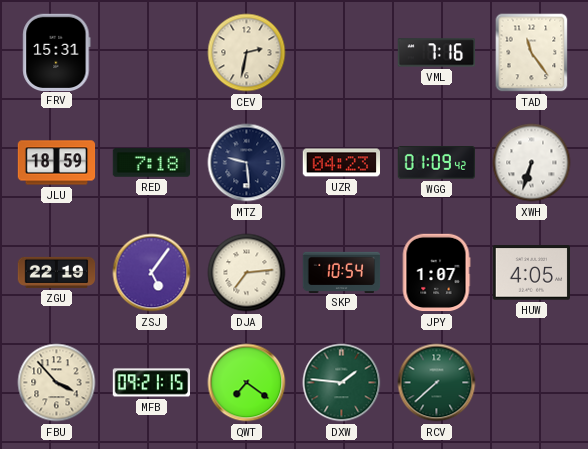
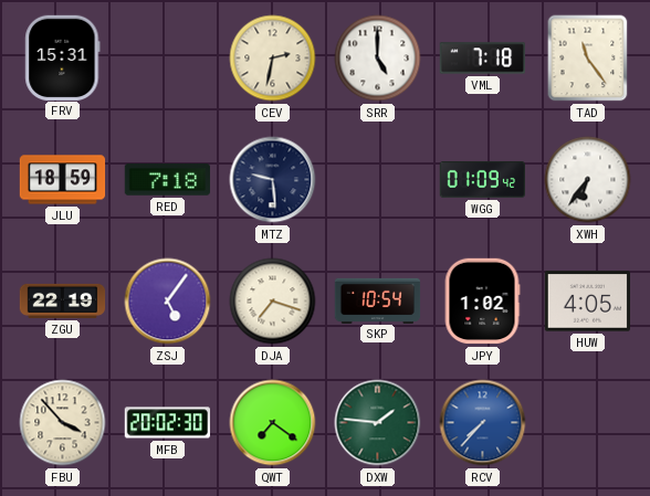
SRR: none -> 5:00
VML: 7:16 -> 7:18
UZR: 04:23 -> none
XWH: 6:33 -> 6:36
DJA: 7:14 -> 7:18
JPY: 1:07 -> 1:02
MFB: 09:21 -> 20:02
RCV: 7:38 -> 7:37
RCV dial: green -> blue
